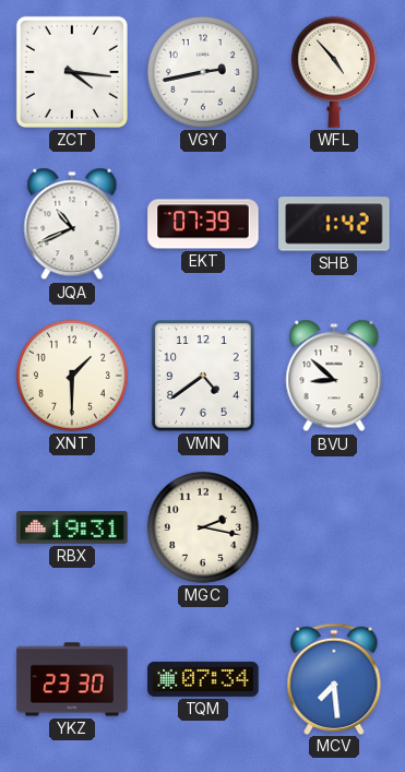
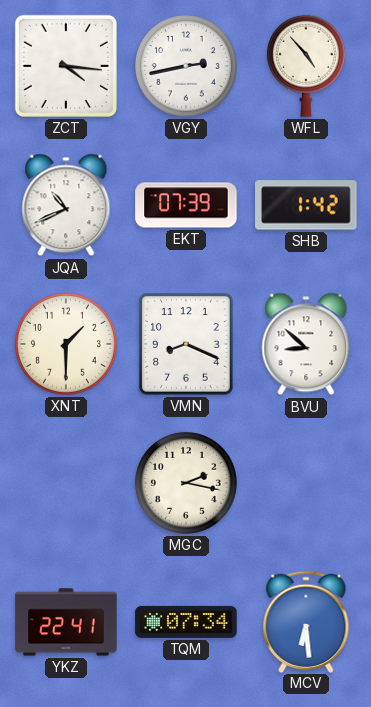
VMN: 4:39 -> 8:19
RBX: 19:31 -> none
YKZ: 23:30 -> 22:41
MCV: 7:29 -> 6:29
